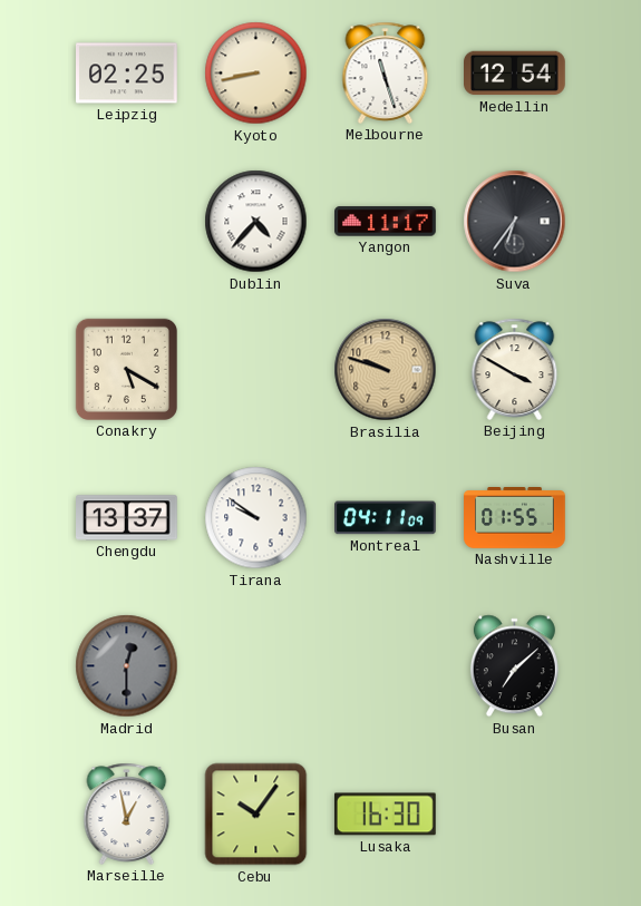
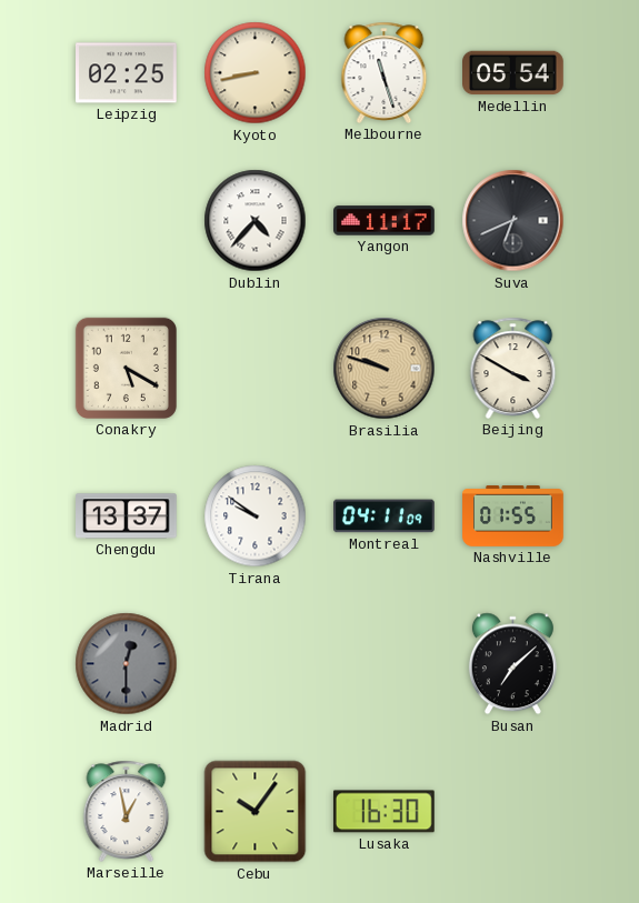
Medellin: 12:54 -> 05:54
Suva: 6:36 -> 6:41
